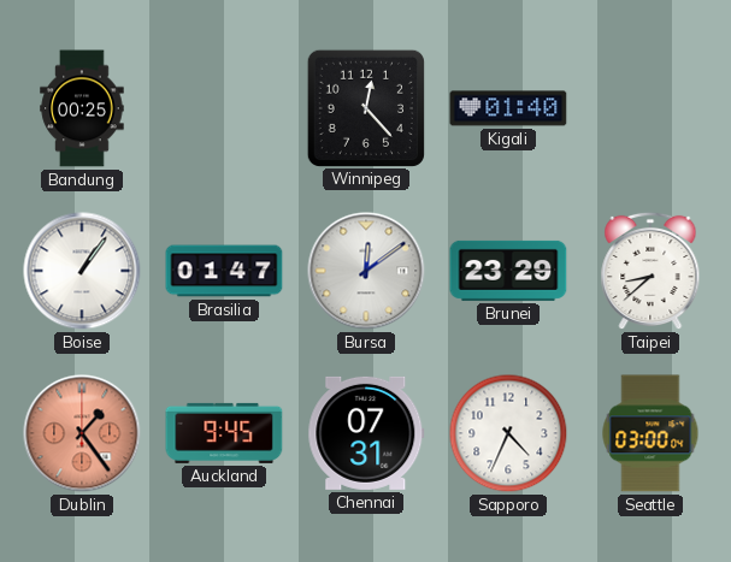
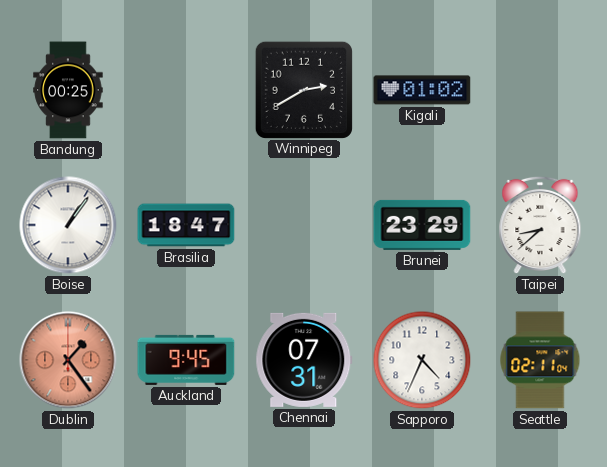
Winnipeg: 12:23 -> 2:40
Kigali: 01:40 -> 01:02
Brasilia: 01:47 -> 18:47
Bursa: 12:09 -> none
Seattle: 03:00 -> 02:11
